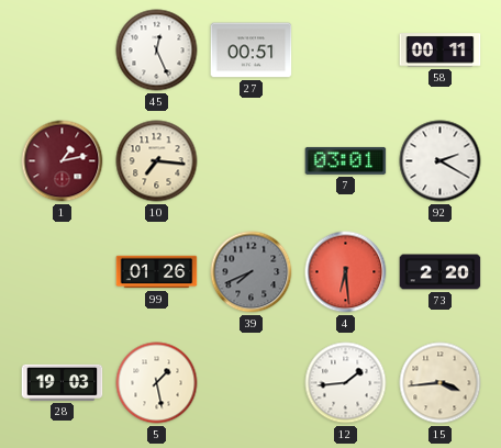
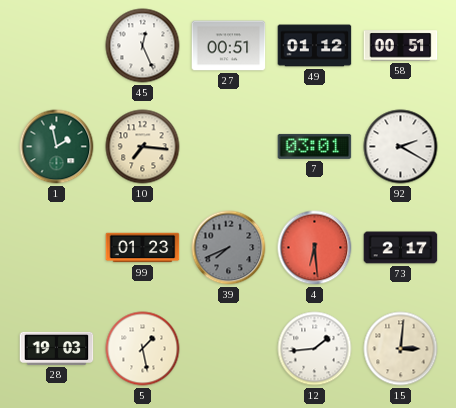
49: none -> 01:12
58: 00:11 -> 00:51
1: 1:13 -> 1:58
1 dial: burgundy -> green
99: 01:26 -> 01:23
73: 2:20 -> 2:17
15: 3:44 -> 3:01
